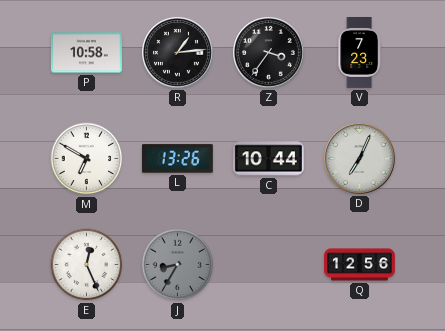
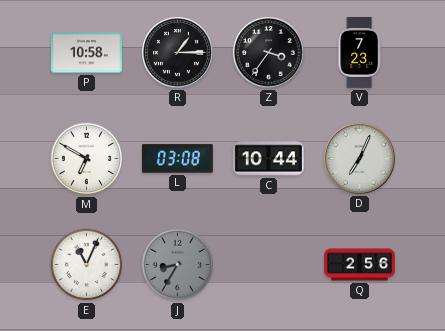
R: 1:14 -> 1:15
L: 13:26 -> 03:08
E: 12:26 -> 11:04
Q: 12:56 -> 2:56
